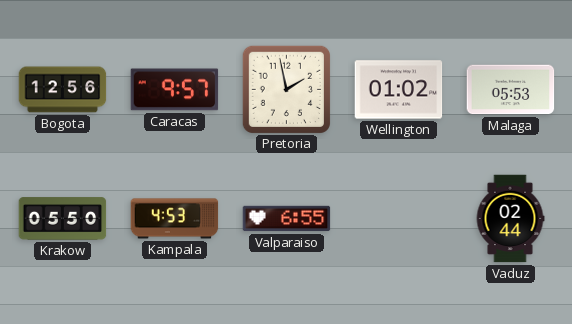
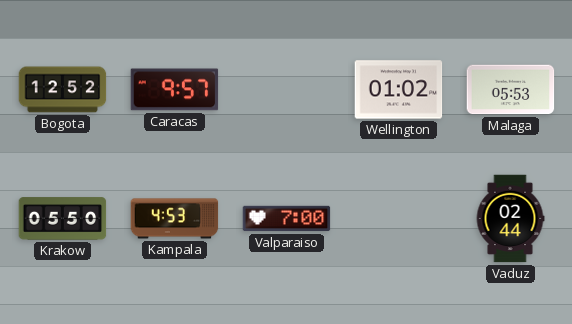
Bogota: 12:56 -> 12:52
Pretoria: 1:58 -> none
Valparaiso: 6:55 -> 7:00
